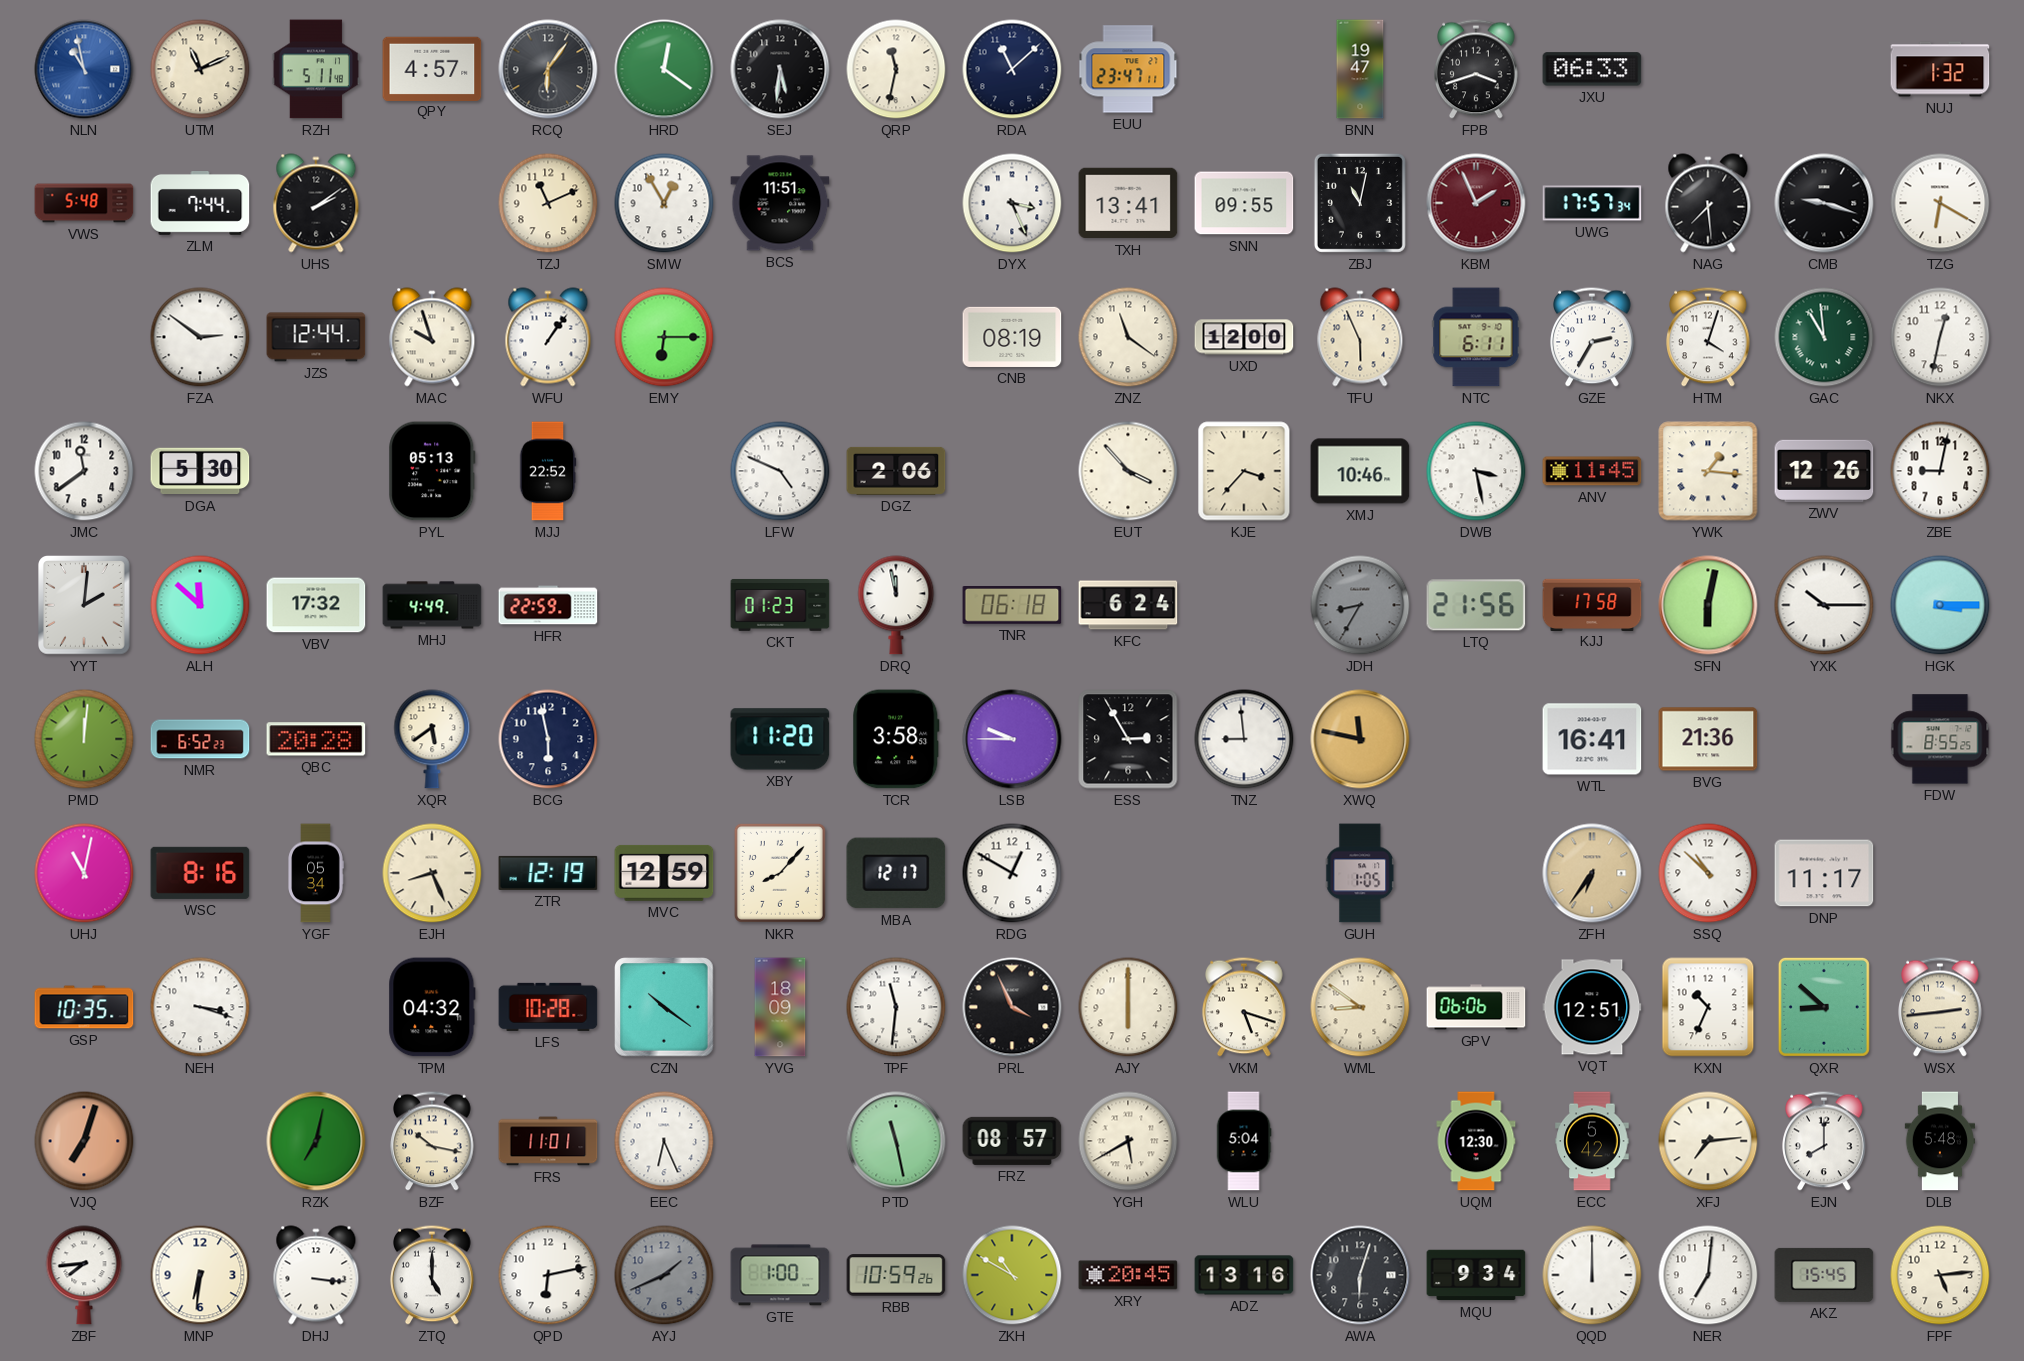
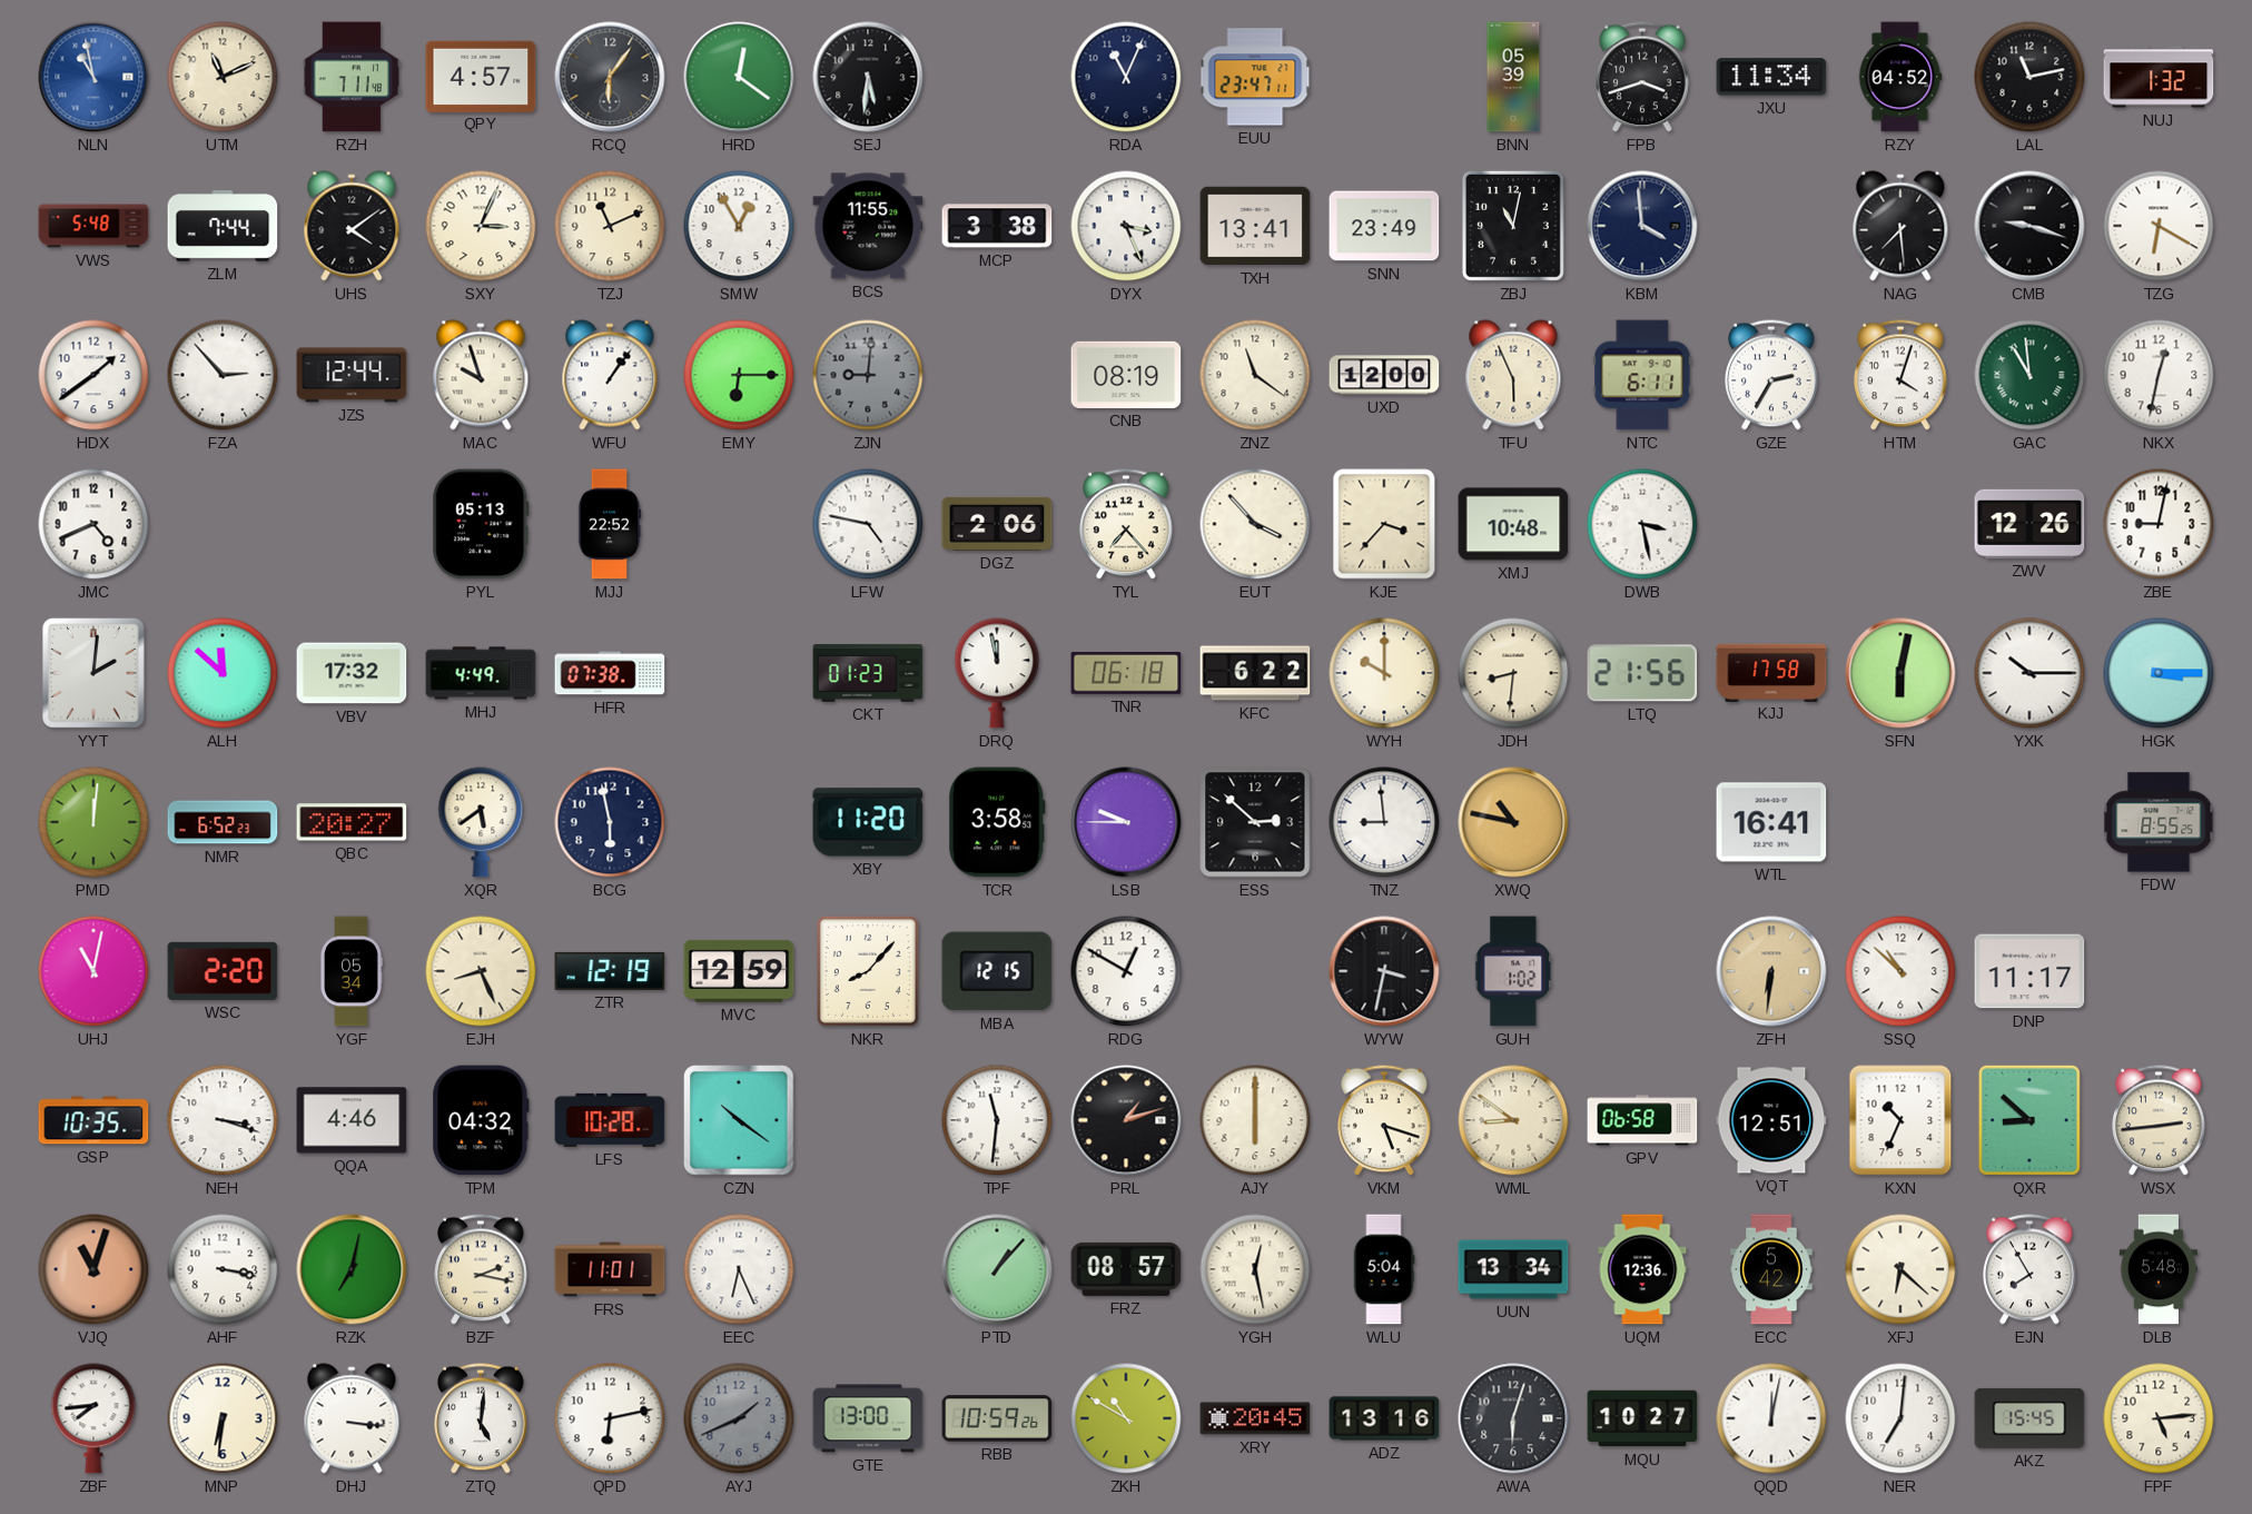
RZH: 5:11 -> 7:11
QRP: 11:32 -> none
RDA: 11:08 -> 11:04
BNN: 19:47 -> 05:39
JXU: 06:33 -> 11:34
RZY: none -> 04:52
LAL: none -> 11:13
UHS: 2:09 -> 4:09
SXY: none -> 3:04
BCS: 11:51 -> 11:55
MCP: none -> 3:38
SNN: 09:55 -> 23:49
KBM: 1:56 -> 3:59
KBM dial: burgundy -> navy
UWG: 17:57 -> none
HDX: none -> 1:39
FZA: 2:51 -> 2:53
ZJN: none -> 9:01
JMC: 11:39 -> 4:41
DGA: 5:30 -> none
LFW: 4:49 -> 4:47
TYL: none -> 7:23
XMJ: 10:46 -> 10:48
ANV: 11:45 -> none
YWK: 1:16 -> none
HFR: 22:59 -> 07:38
KFC: 6:24 -> 6:22
WYH: none -> 10:00
JDH: 8:35 -> 8:31
JDH dial: grey -> cream
QBC: 20:28 -> 20:27
ESS: 2:55 -> 2:52
XWQ: 11:47 -> 10:47
BVG: 21:36 -> none
WSC: 8:16 -> 2:20
MBA: 12:17 -> 12:15
WYW: none -> 3:32
GUH: 1:05 -> 1:02
ZFH: 6:36 -> 6:31
QQA: none -> 4:46
YVG: 18:09 -> none
PRL: 3:56 -> 1:12
GPV: 06:06 -> 06:58
VJQ: 7:03 -> 11:03
AHF: none -> 3:17
BZF: 10:17 -> 2:17
PTD: 11:28 -> 1:07
YGH: 5:40 -> 12:28
UUN: none -> 13:34
UQM: 12:30 -> 12:36
XFJ: 7:14 -> 6:22
EJN: 8:00 -> 7:55
ZTQ: 5:00 -> 5:01
GTE: 1:00 -> 13:00
MQU: 9:34 -> 10:27
QQD: 12:00 -> 12:02
